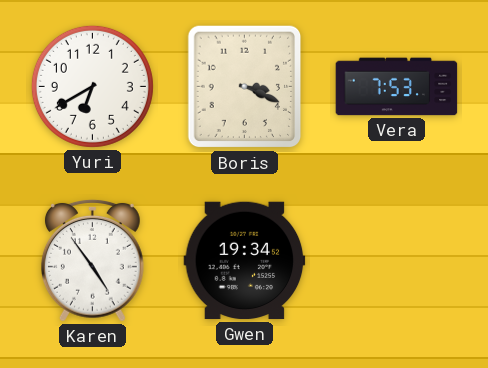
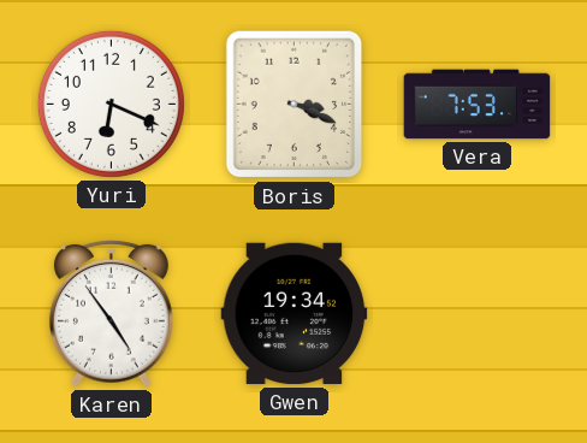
Yuri: 6:40 -> 6:19
